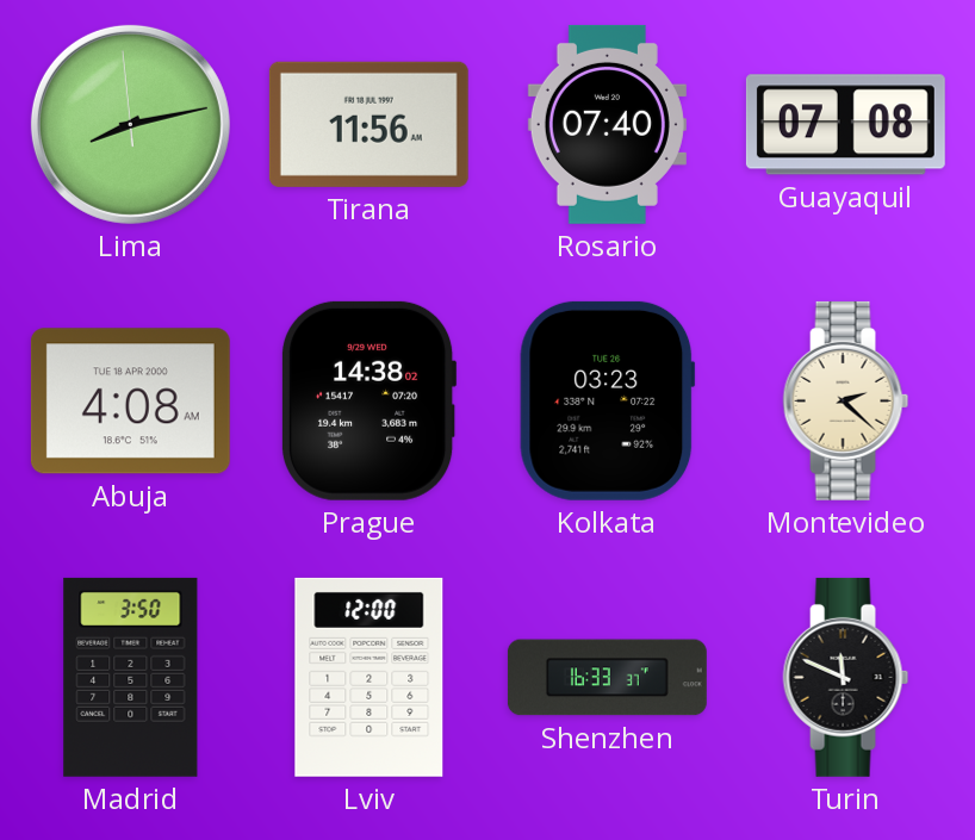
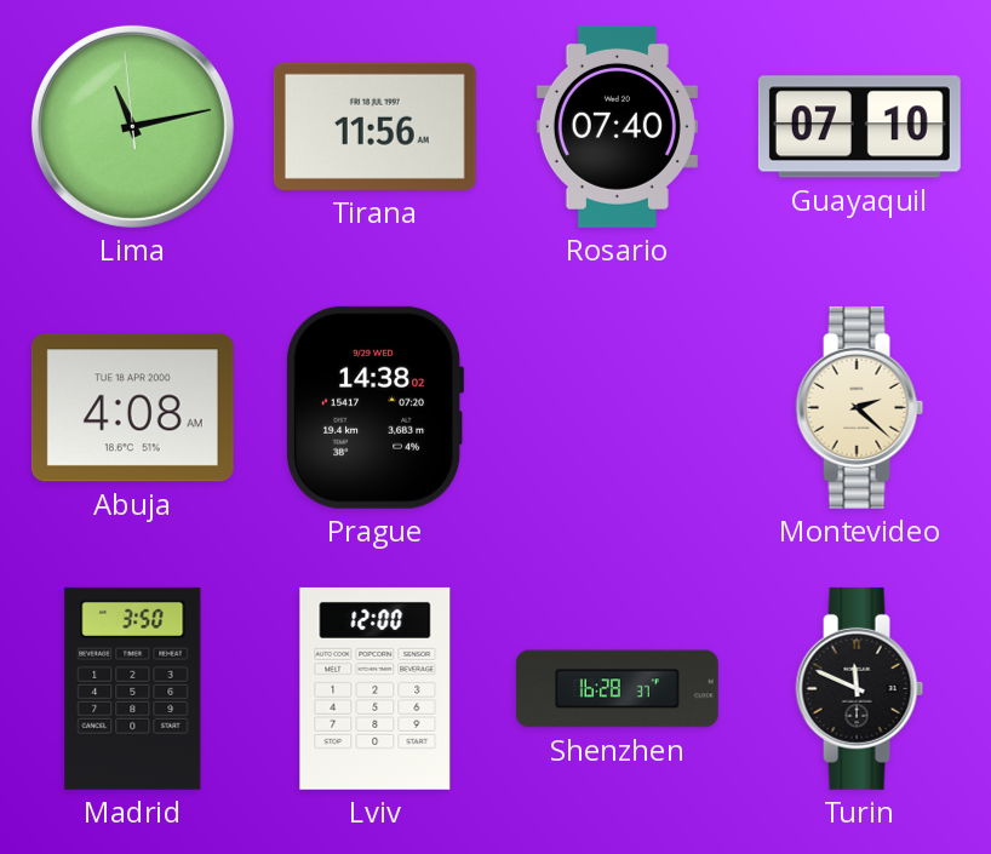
Lima: 8:12 -> 11:12
Guayaquil: 07:08 -> 07:10
Kolkata: 03:23 -> none
Shenzhen: 16:33 -> 16:28
